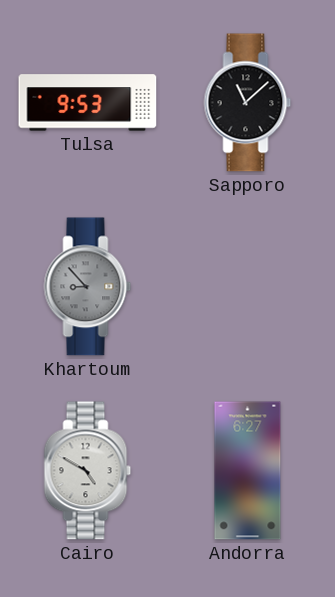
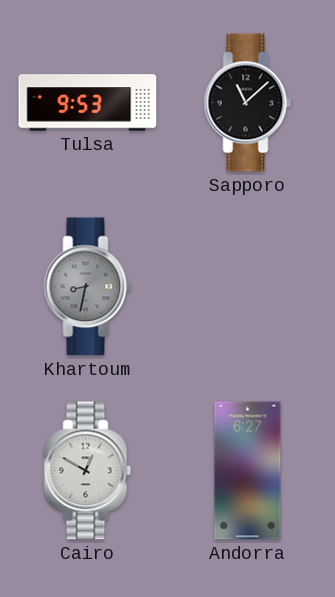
Khartoum: 8:53 -> 8:32
Cairo: 4:50 -> 12:50
